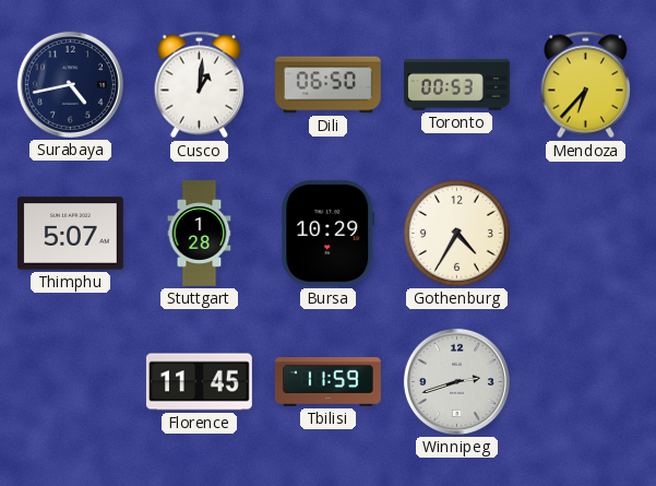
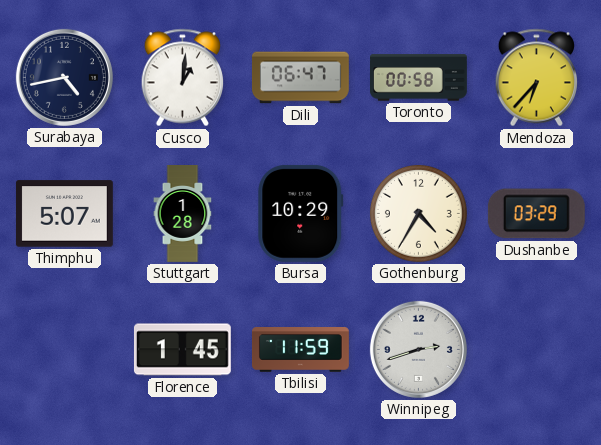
Dili: 06:50 -> 06:47
Toronto: 00:53 -> 00:58
Dushanbe: none -> 03:29
Florence: 11:45 -> 1:45
